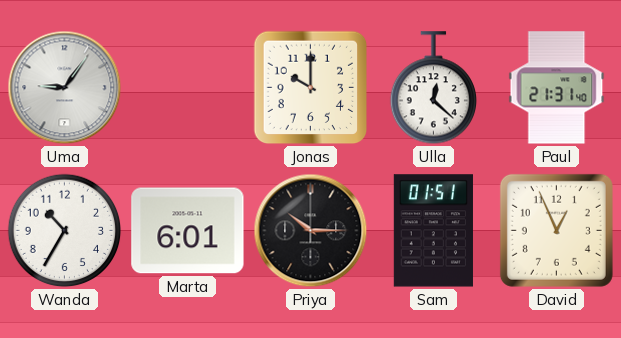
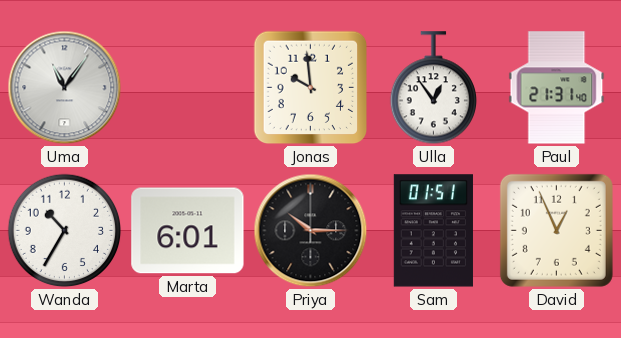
Uma: 9:06 -> 11:06
Jonas: 10:00 -> 9:59
Ulla: 12:22 -> 12:54
